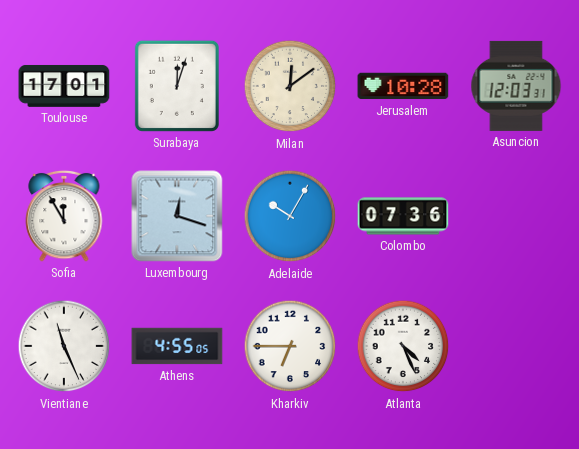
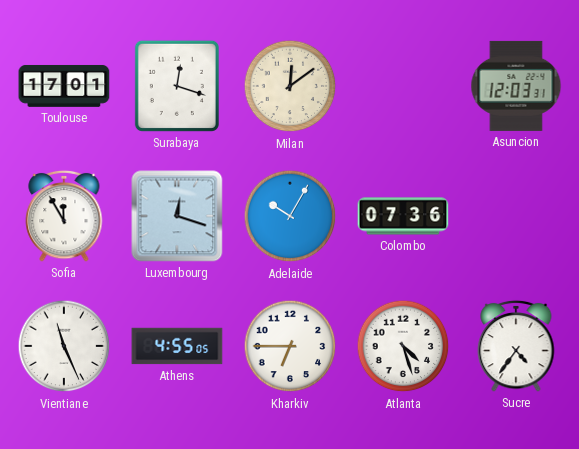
Surabaya: 12:03 -> 12:18
Jerusalem: 10:28 -> none
Atlanta: 4:26 -> 4:27
Sucre: none -> 4:36
